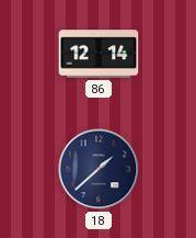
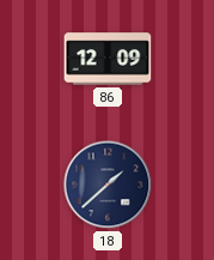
86: 12:14 -> 12:09
